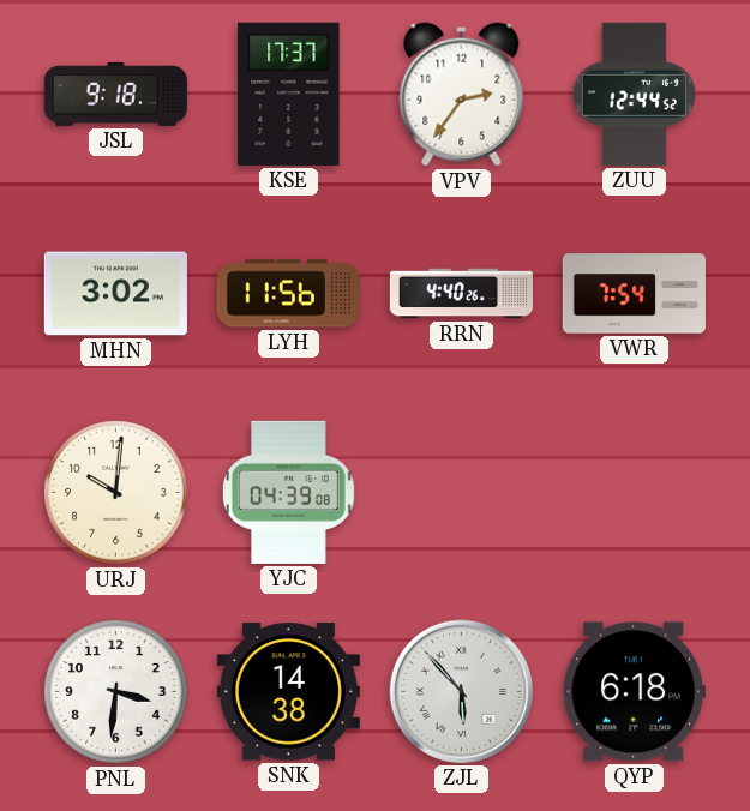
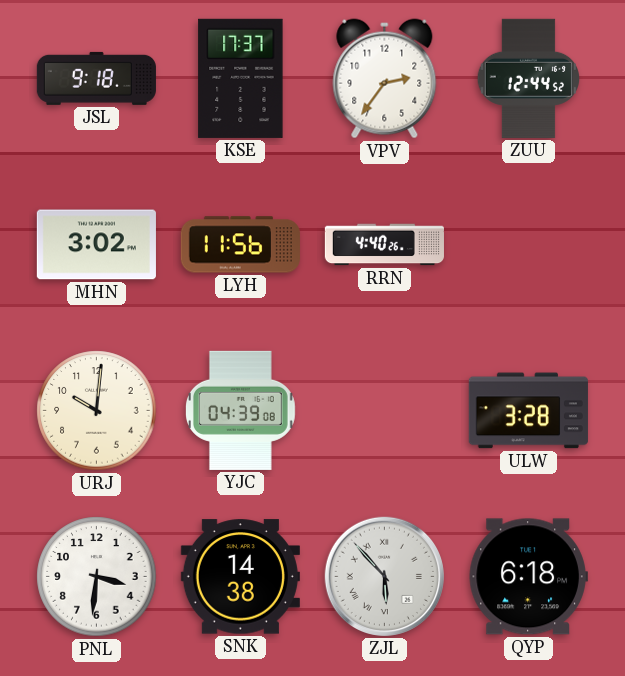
VWR: 7:54 -> none
ULW: none -> 3:28
